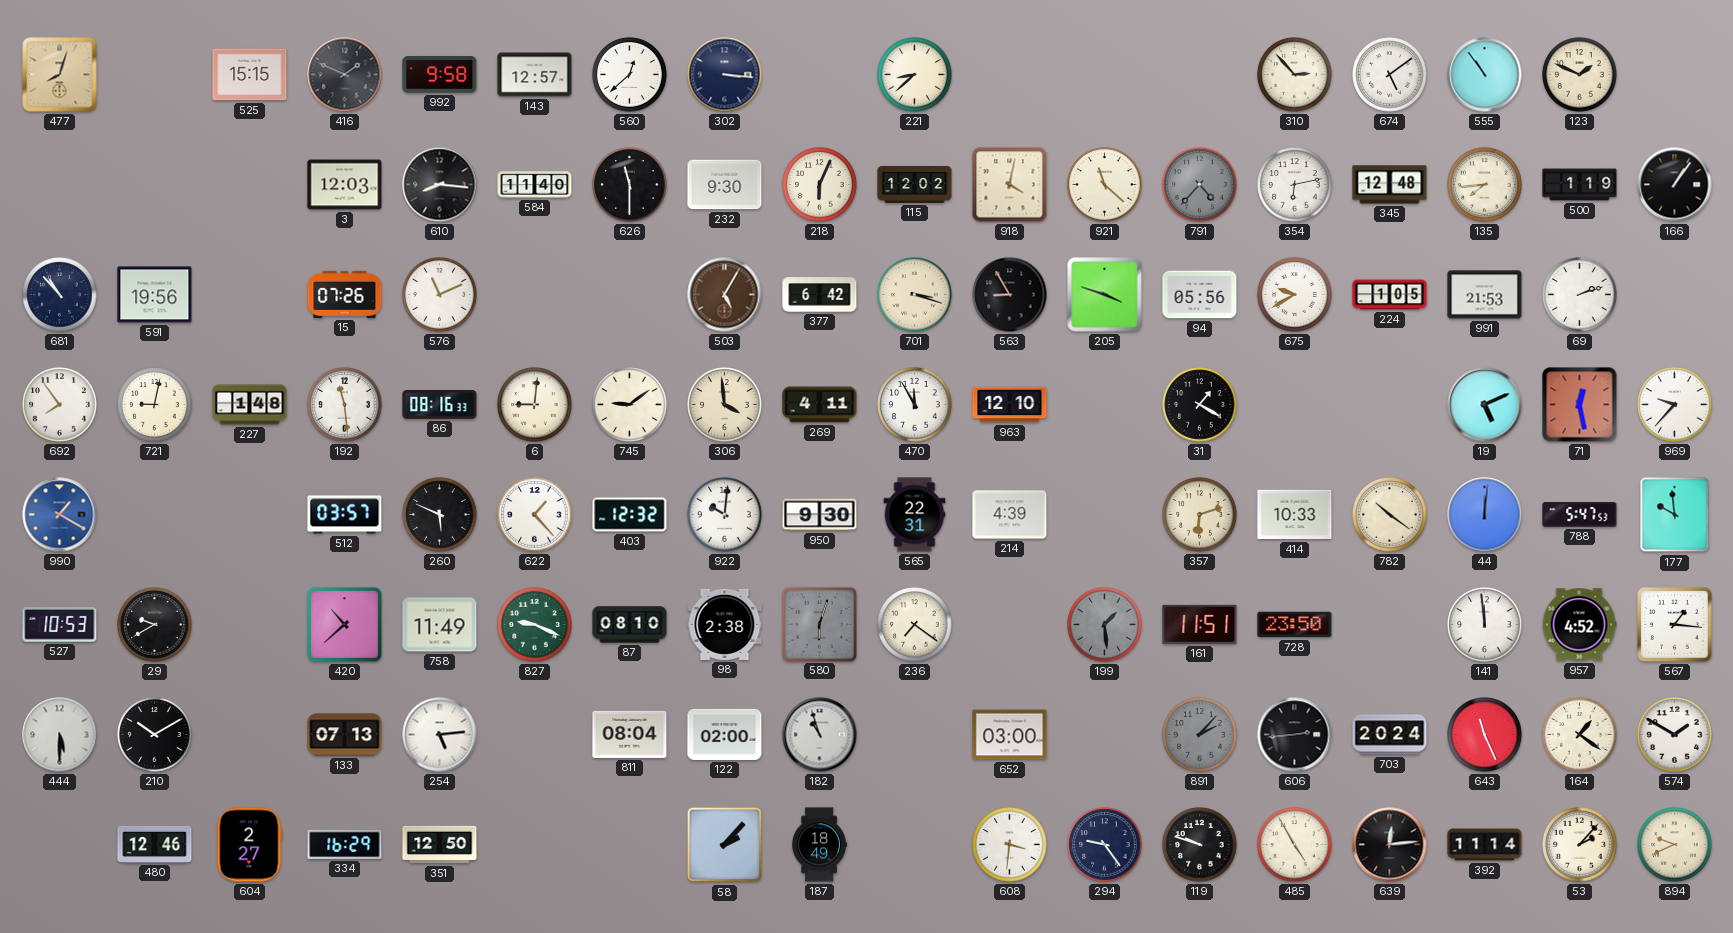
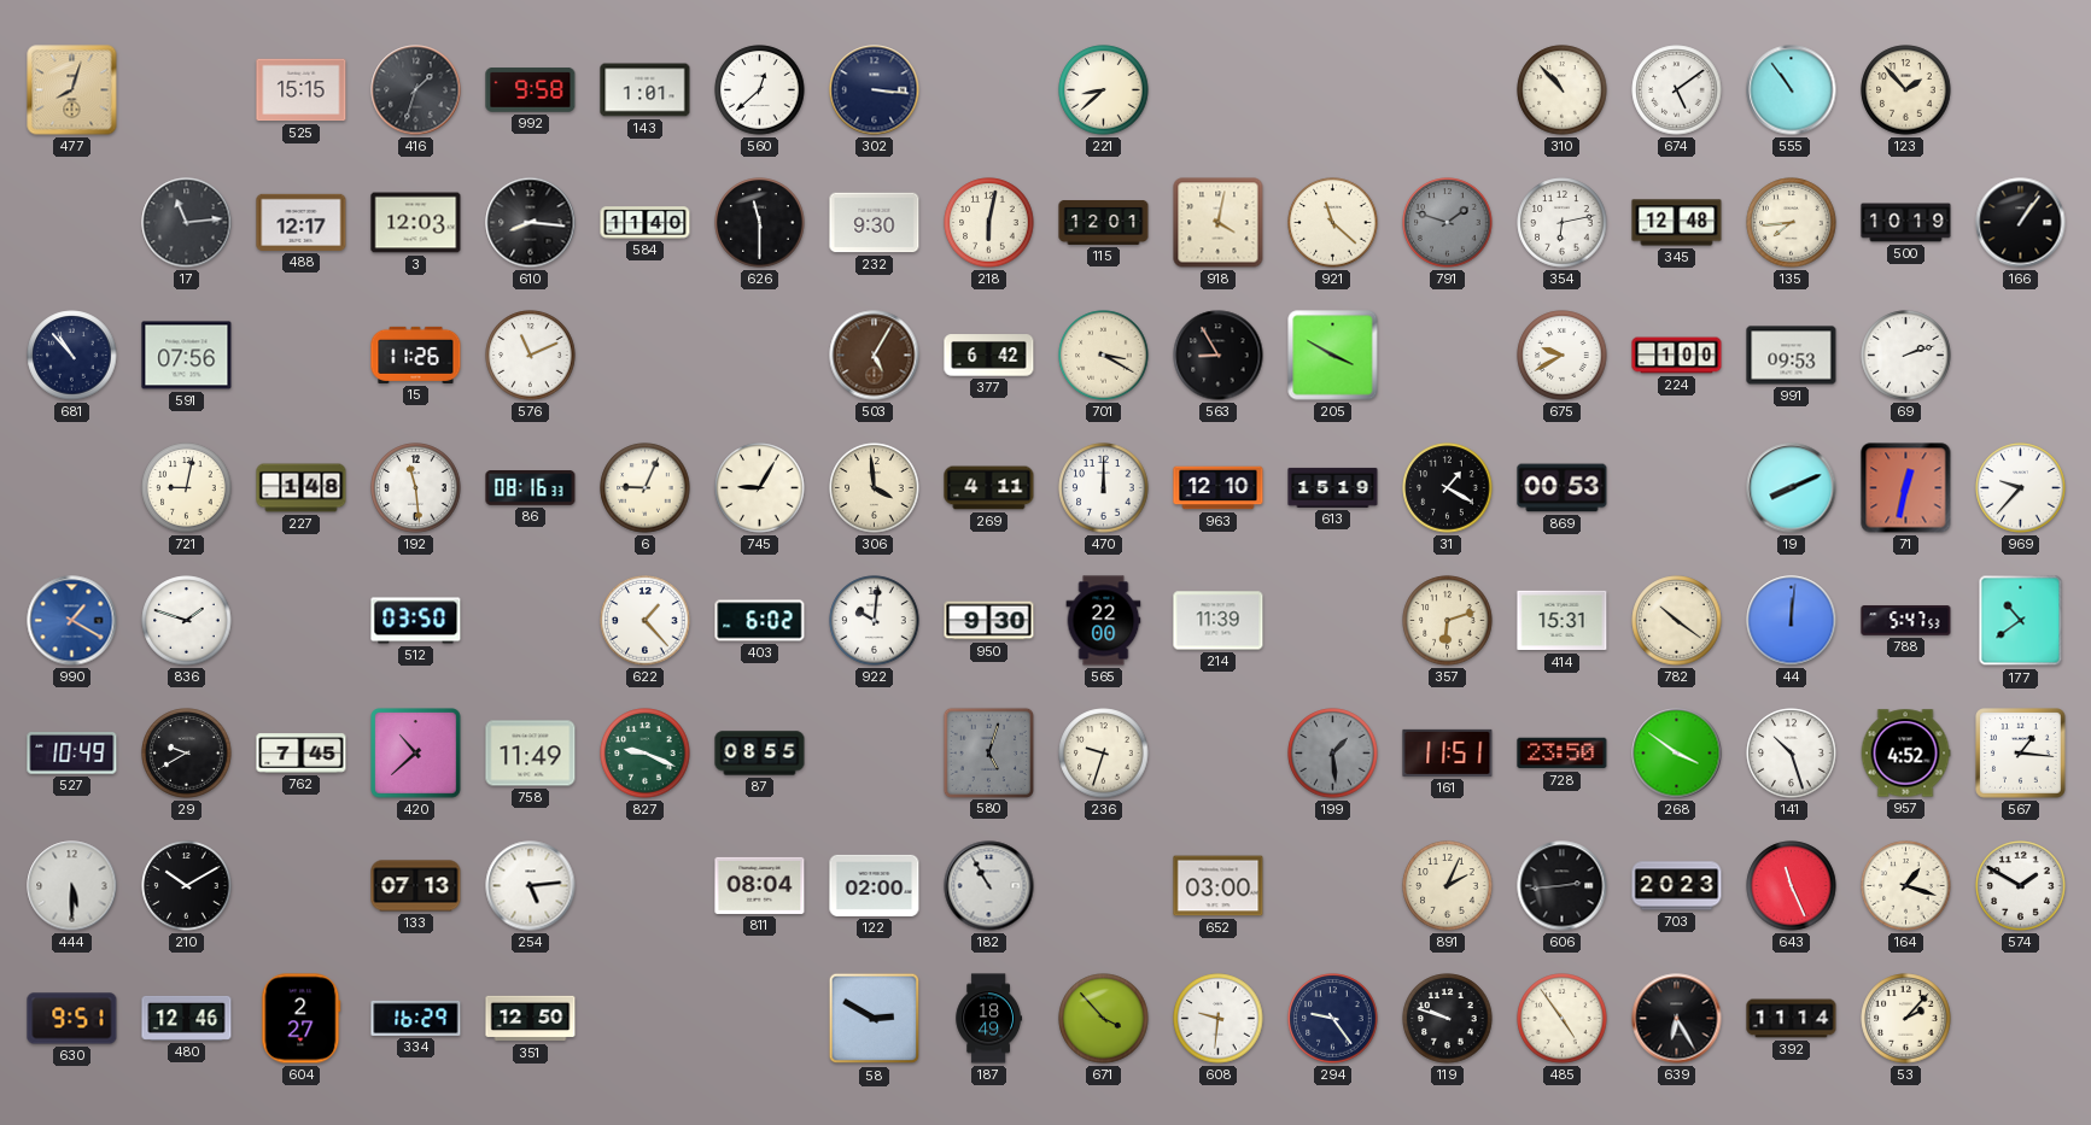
416: 1:49 -> 1:33
143: 12:57 -> 1:01
310: 2:53 -> 10:53
123: 1:49 -> 1:53
17: none -> 11:14
488: none -> 12:17
218: 6:04 -> 6:02
115: 12:02 -> 12:01
791: 4:37 -> 1:48
500: 1:19 -> 10:19
591: 19:56 -> 07:56
15: 07:26 -> 11:26
701: 3:18 -> 3:20
205: 3:48 -> 3:50
94: 05:56 -> none
224: 1:05 -> 1:00
991: 21:53 -> 09:53
692: 7:54 -> none
6: 9:01 -> 9:04
745: 9:09 -> 9:05
470: 11:55 -> 12:00
613: none -> 15:19
869: none -> 00:53
19: 5:11 -> 8:11
71: 12:28 -> 12:32
836: none -> 1:48
512: 03:57 -> 03:50
260: 5:49 -> none
403: 12:32 -> 6:02
565: 22:31 -> 22:00
214: 4:39 -> 11:39
414: 10:33 -> 15:31
177: 9:59 -> 10:39
527: 10:53 -> 10:49
762: none -> 7:45
87: 08:10 -> 08:55
98: 2:38 -> none
580: 6:03 -> 5:03
236: 7:21 -> 9:33
268: none -> 3:51
141: 11:59 -> 10:27
182: 10:57 -> 10:55
891: 2:07 -> 2:04
891 dial: grey -> cream
703: 20:24 -> 20:23
164: 1:21 -> 1:18
630: none -> 9:51
58: 2:07 -> 2:50
671: none -> 3:53
608: 3:31 -> 9:31
485: 4:55 -> 4:54
639: 12:14 -> 6:25
894: 9:41 -> none
